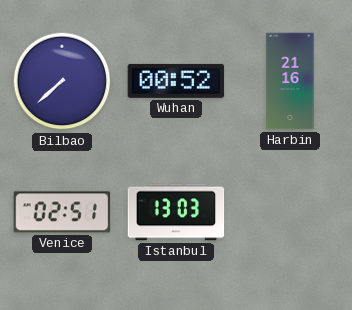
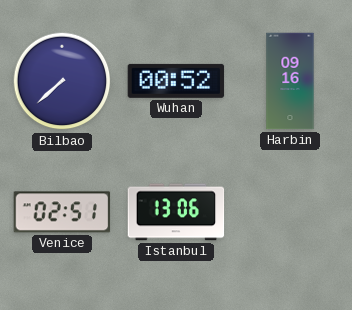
Harbin: 21:16 -> 09:16
Istanbul: 13:03 -> 13:06
